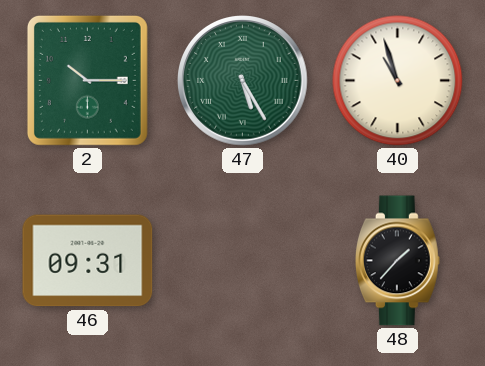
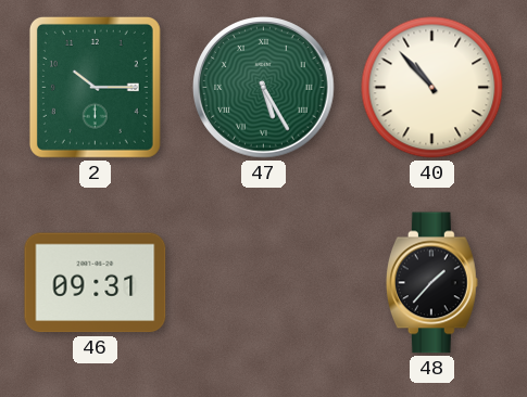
40: 10:57 -> 10:53
